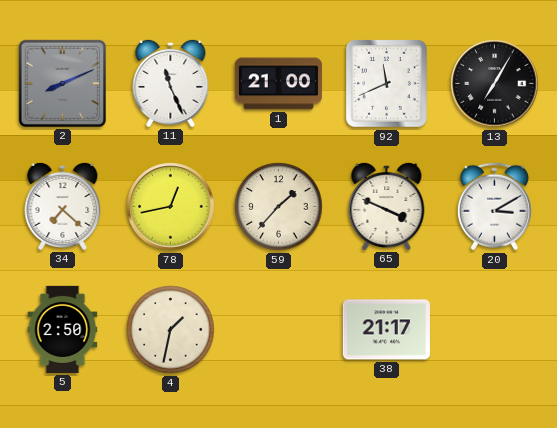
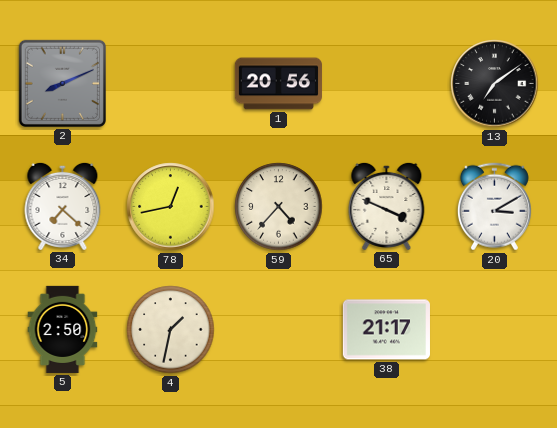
11: 11:26 -> none
1: 21:00 -> 20:56
92: 11:41 -> none
13: 7:05 -> 7:09
59: 1:37 -> 4:37
